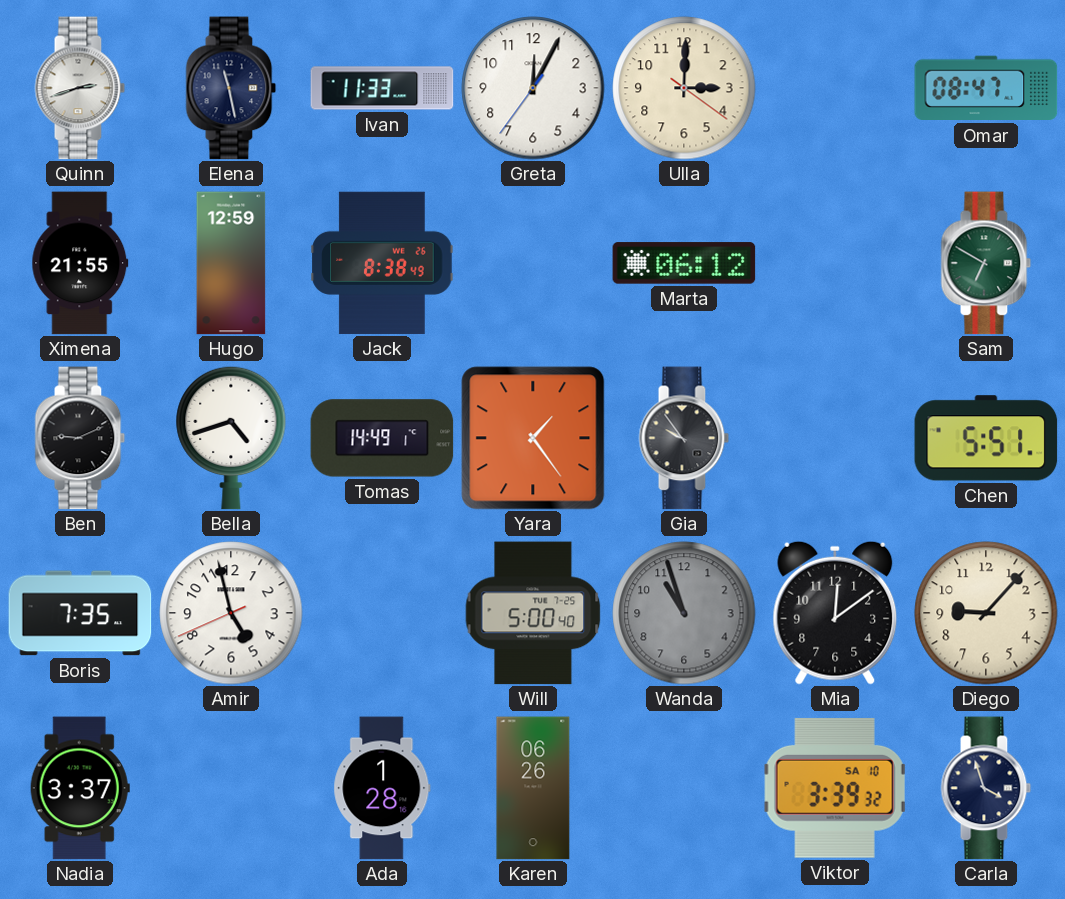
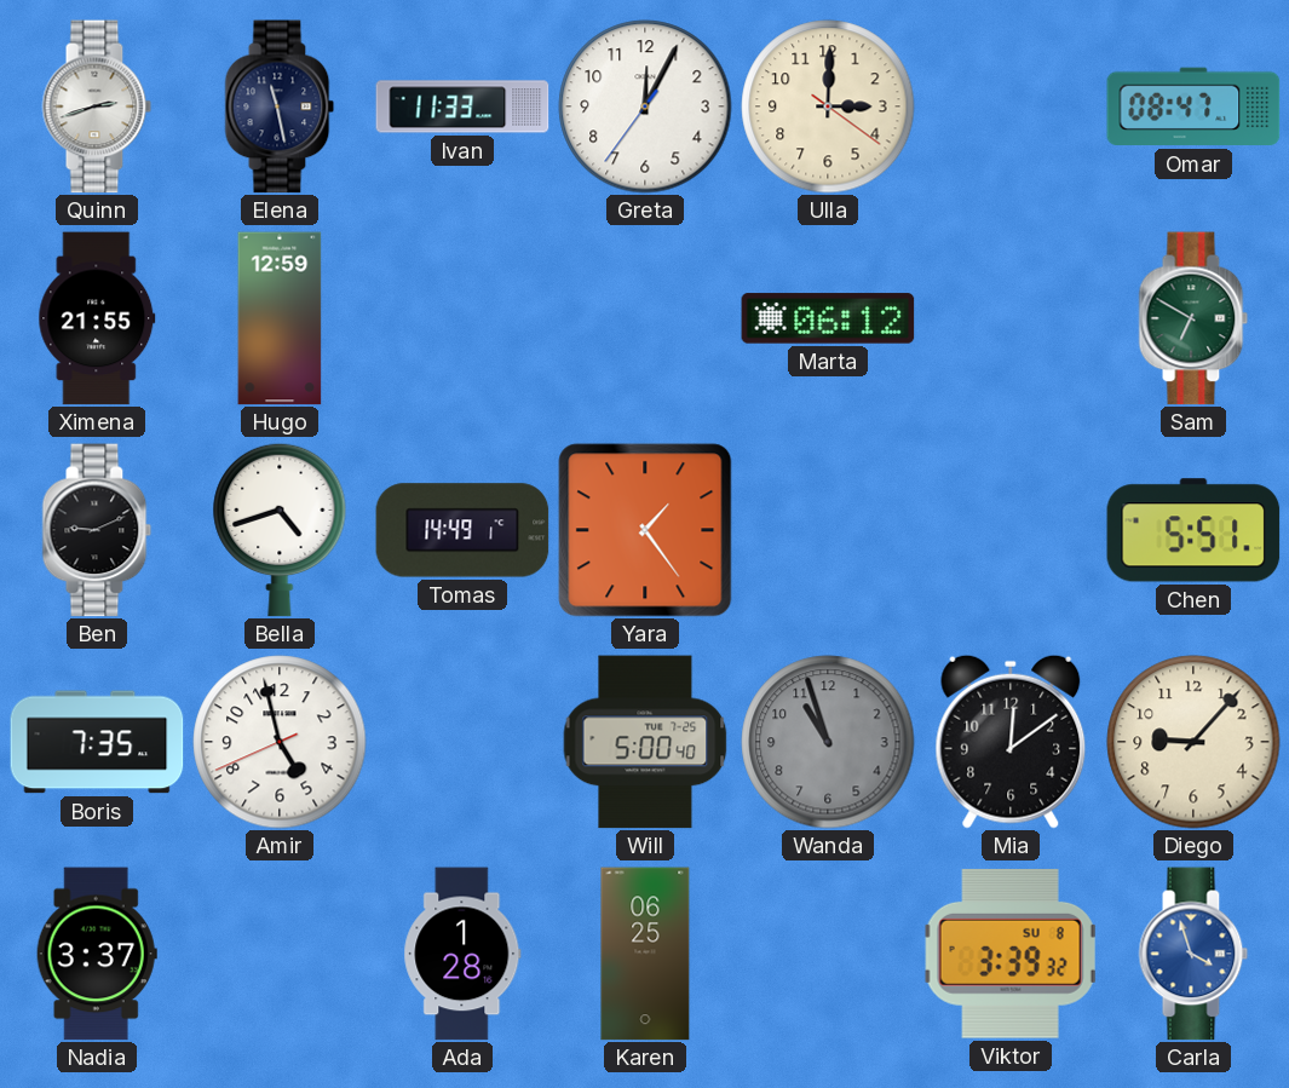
Jack: 8:38 -> none
Gia: 9:54 -> none
Karen: 06:26 -> 06:25
Viktor date: SA 10 -> SU 8
Carla dial: navy -> blue
